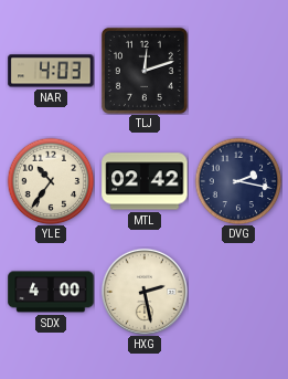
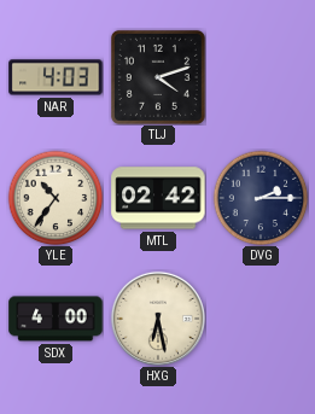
TLJ: 12:12 -> 4:12
DVG: 2:17 -> 2:15
HXG: 2:28 -> 6:28
